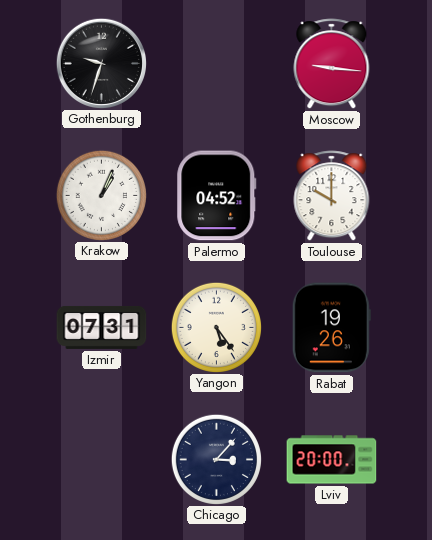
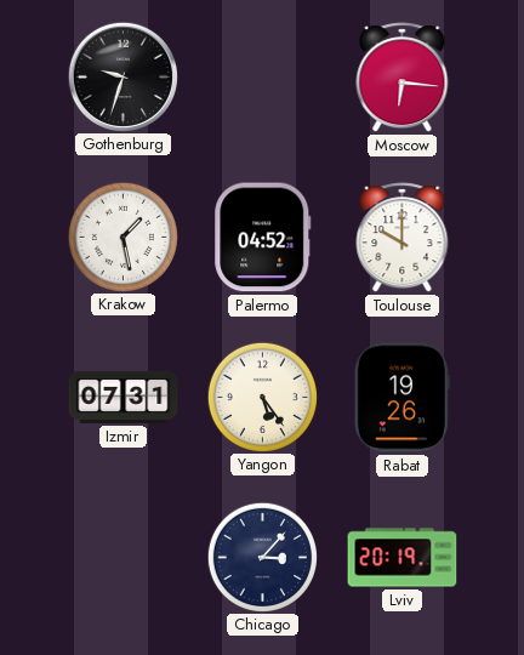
Moscow: 9:16 -> 6:16
Krakow: 1:04 -> 1:28
Lviv: 20:00 -> 20:19
